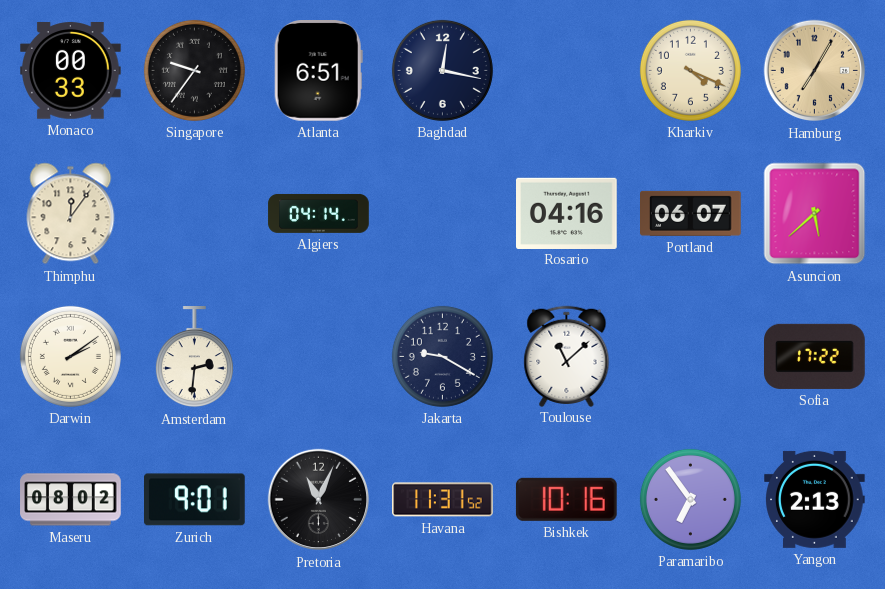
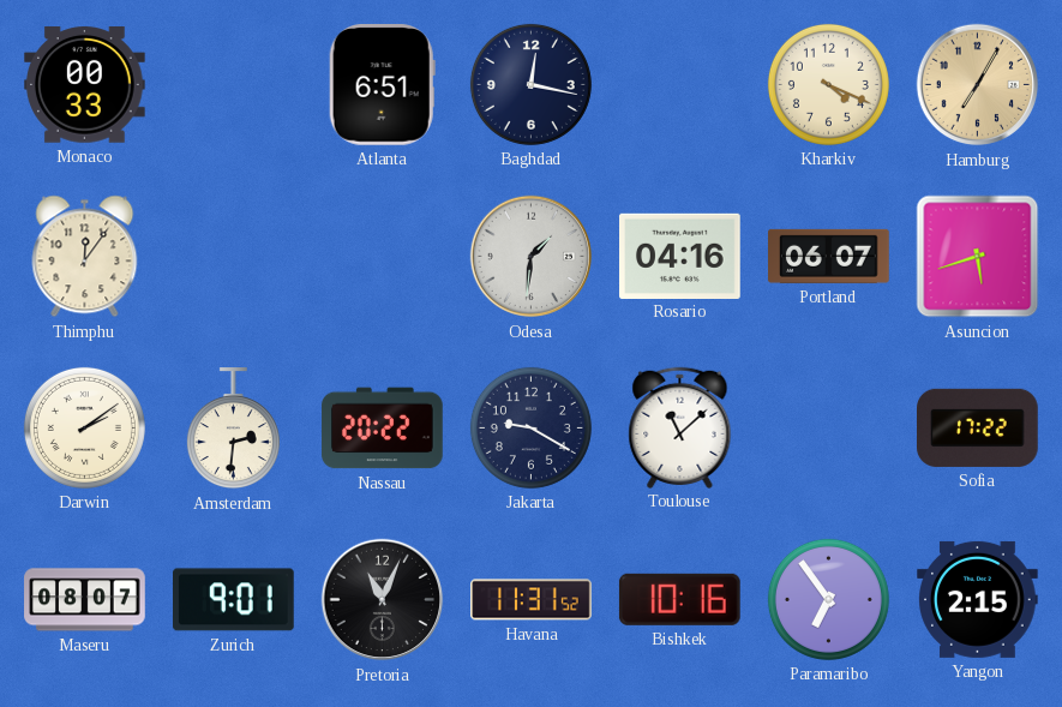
Singapore: 9:36 -> none
Algiers: 04:14 -> none
Odesa: none -> 1:31
Asuncion: 5:38 -> 5:42
Nassau: none -> 20:22
Maseru: 08:02 -> 08:07
Yangon: 2:13 -> 2:15
